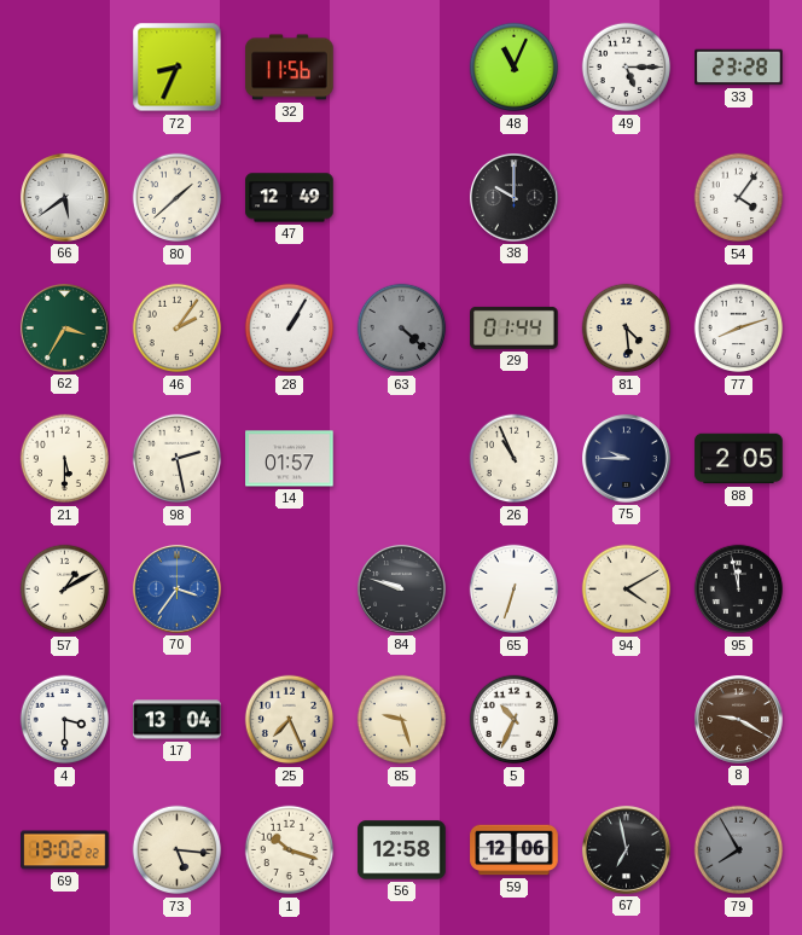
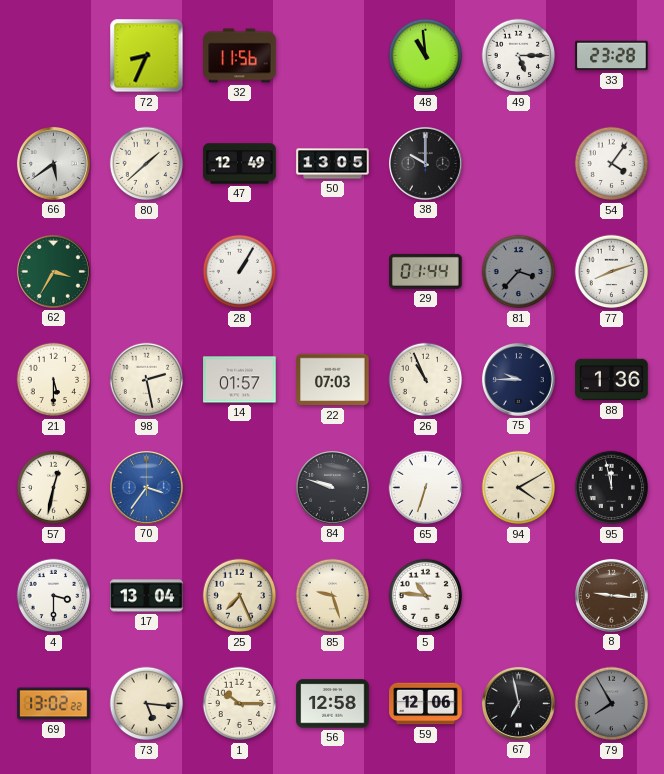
48: 11:04 -> 10:59
50: none -> 13:05
46: 2:06 -> none
63: 4:22 -> none
81: 4:29 -> 3:37
81 dial: cream -> grey
22: none -> 07:03
88: 2:05 -> 1:36
57: 1:10 -> 12:32
5: 10:34 -> 10:46
8: 9:20 -> 9:16
1: 10:18 -> 10:15
